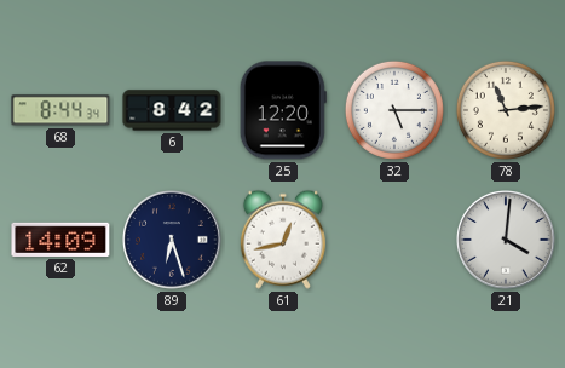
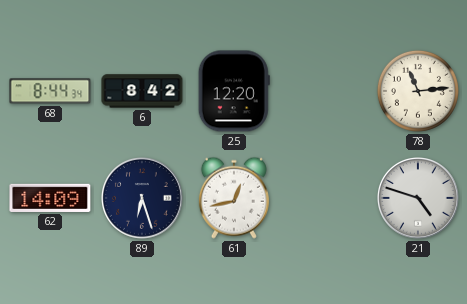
32: 5:15 -> none
21: 4:01 -> 4:48
